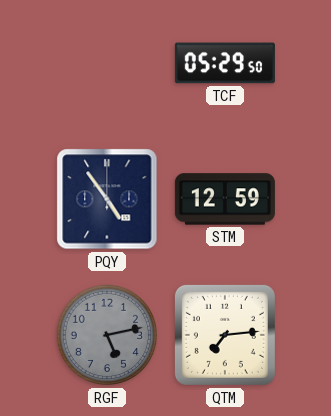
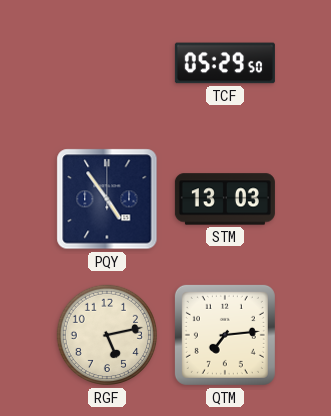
STM: 12:59 -> 13:03
RGF dial: grey -> cream
